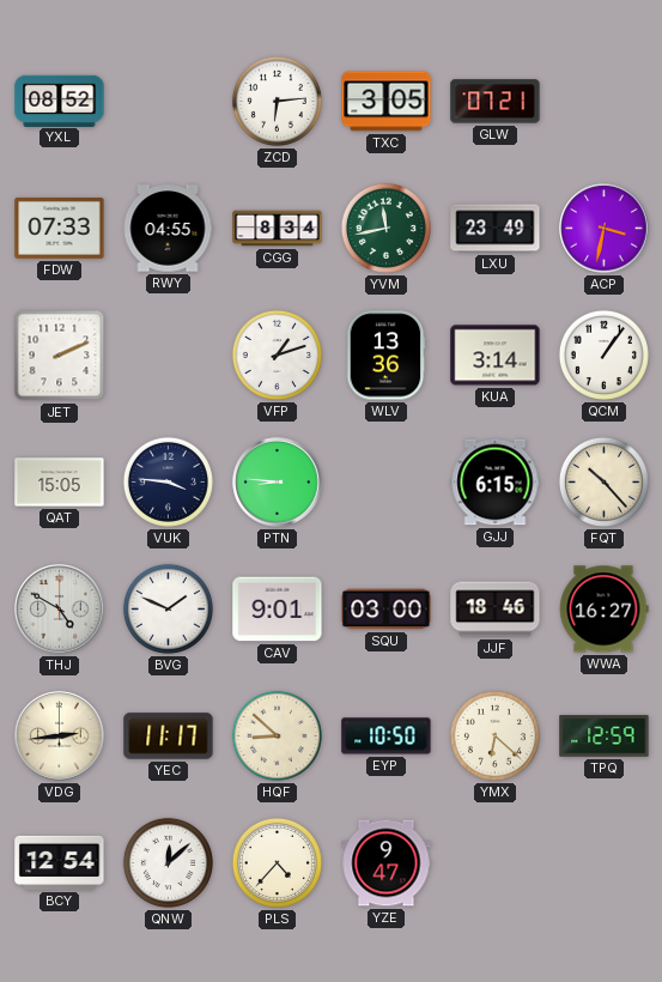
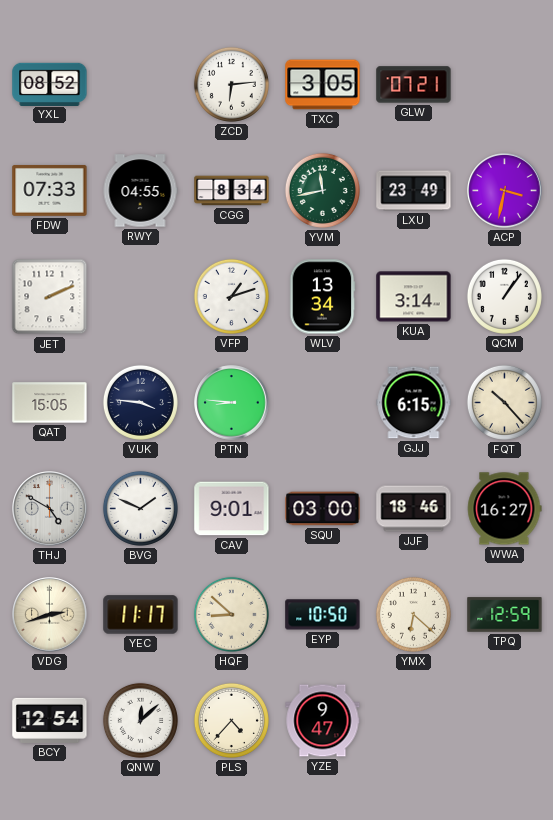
WLV: 13:36 -> 13:34
VDG: 2:44 -> 2:42
